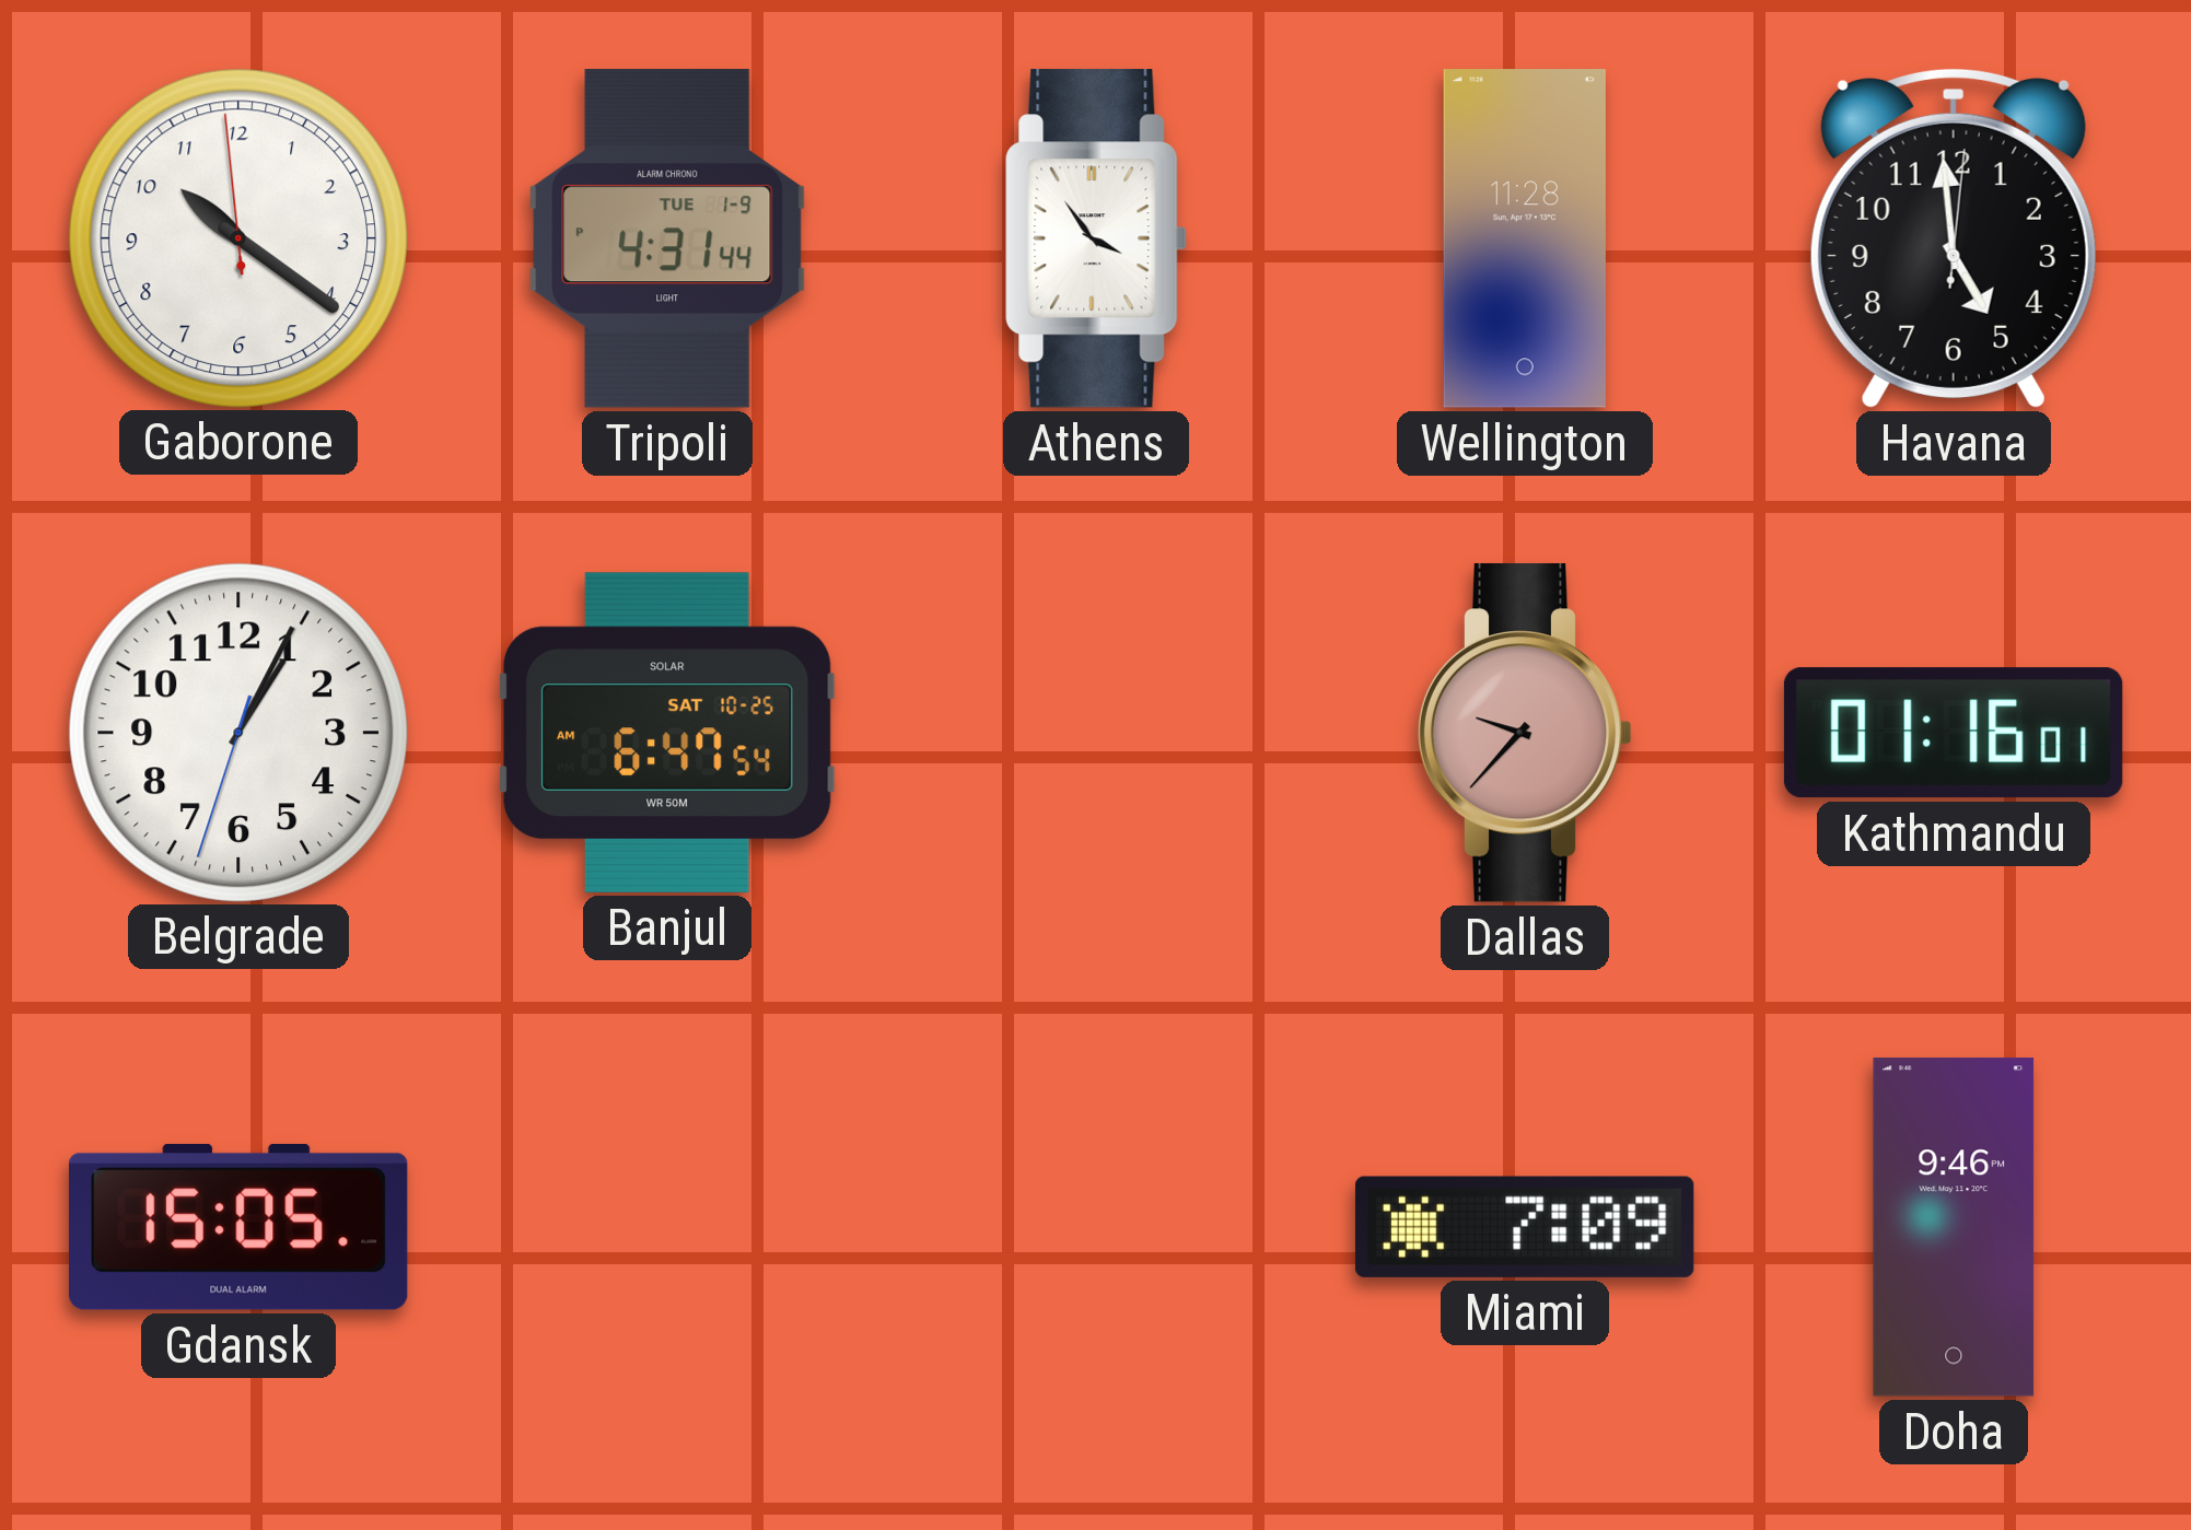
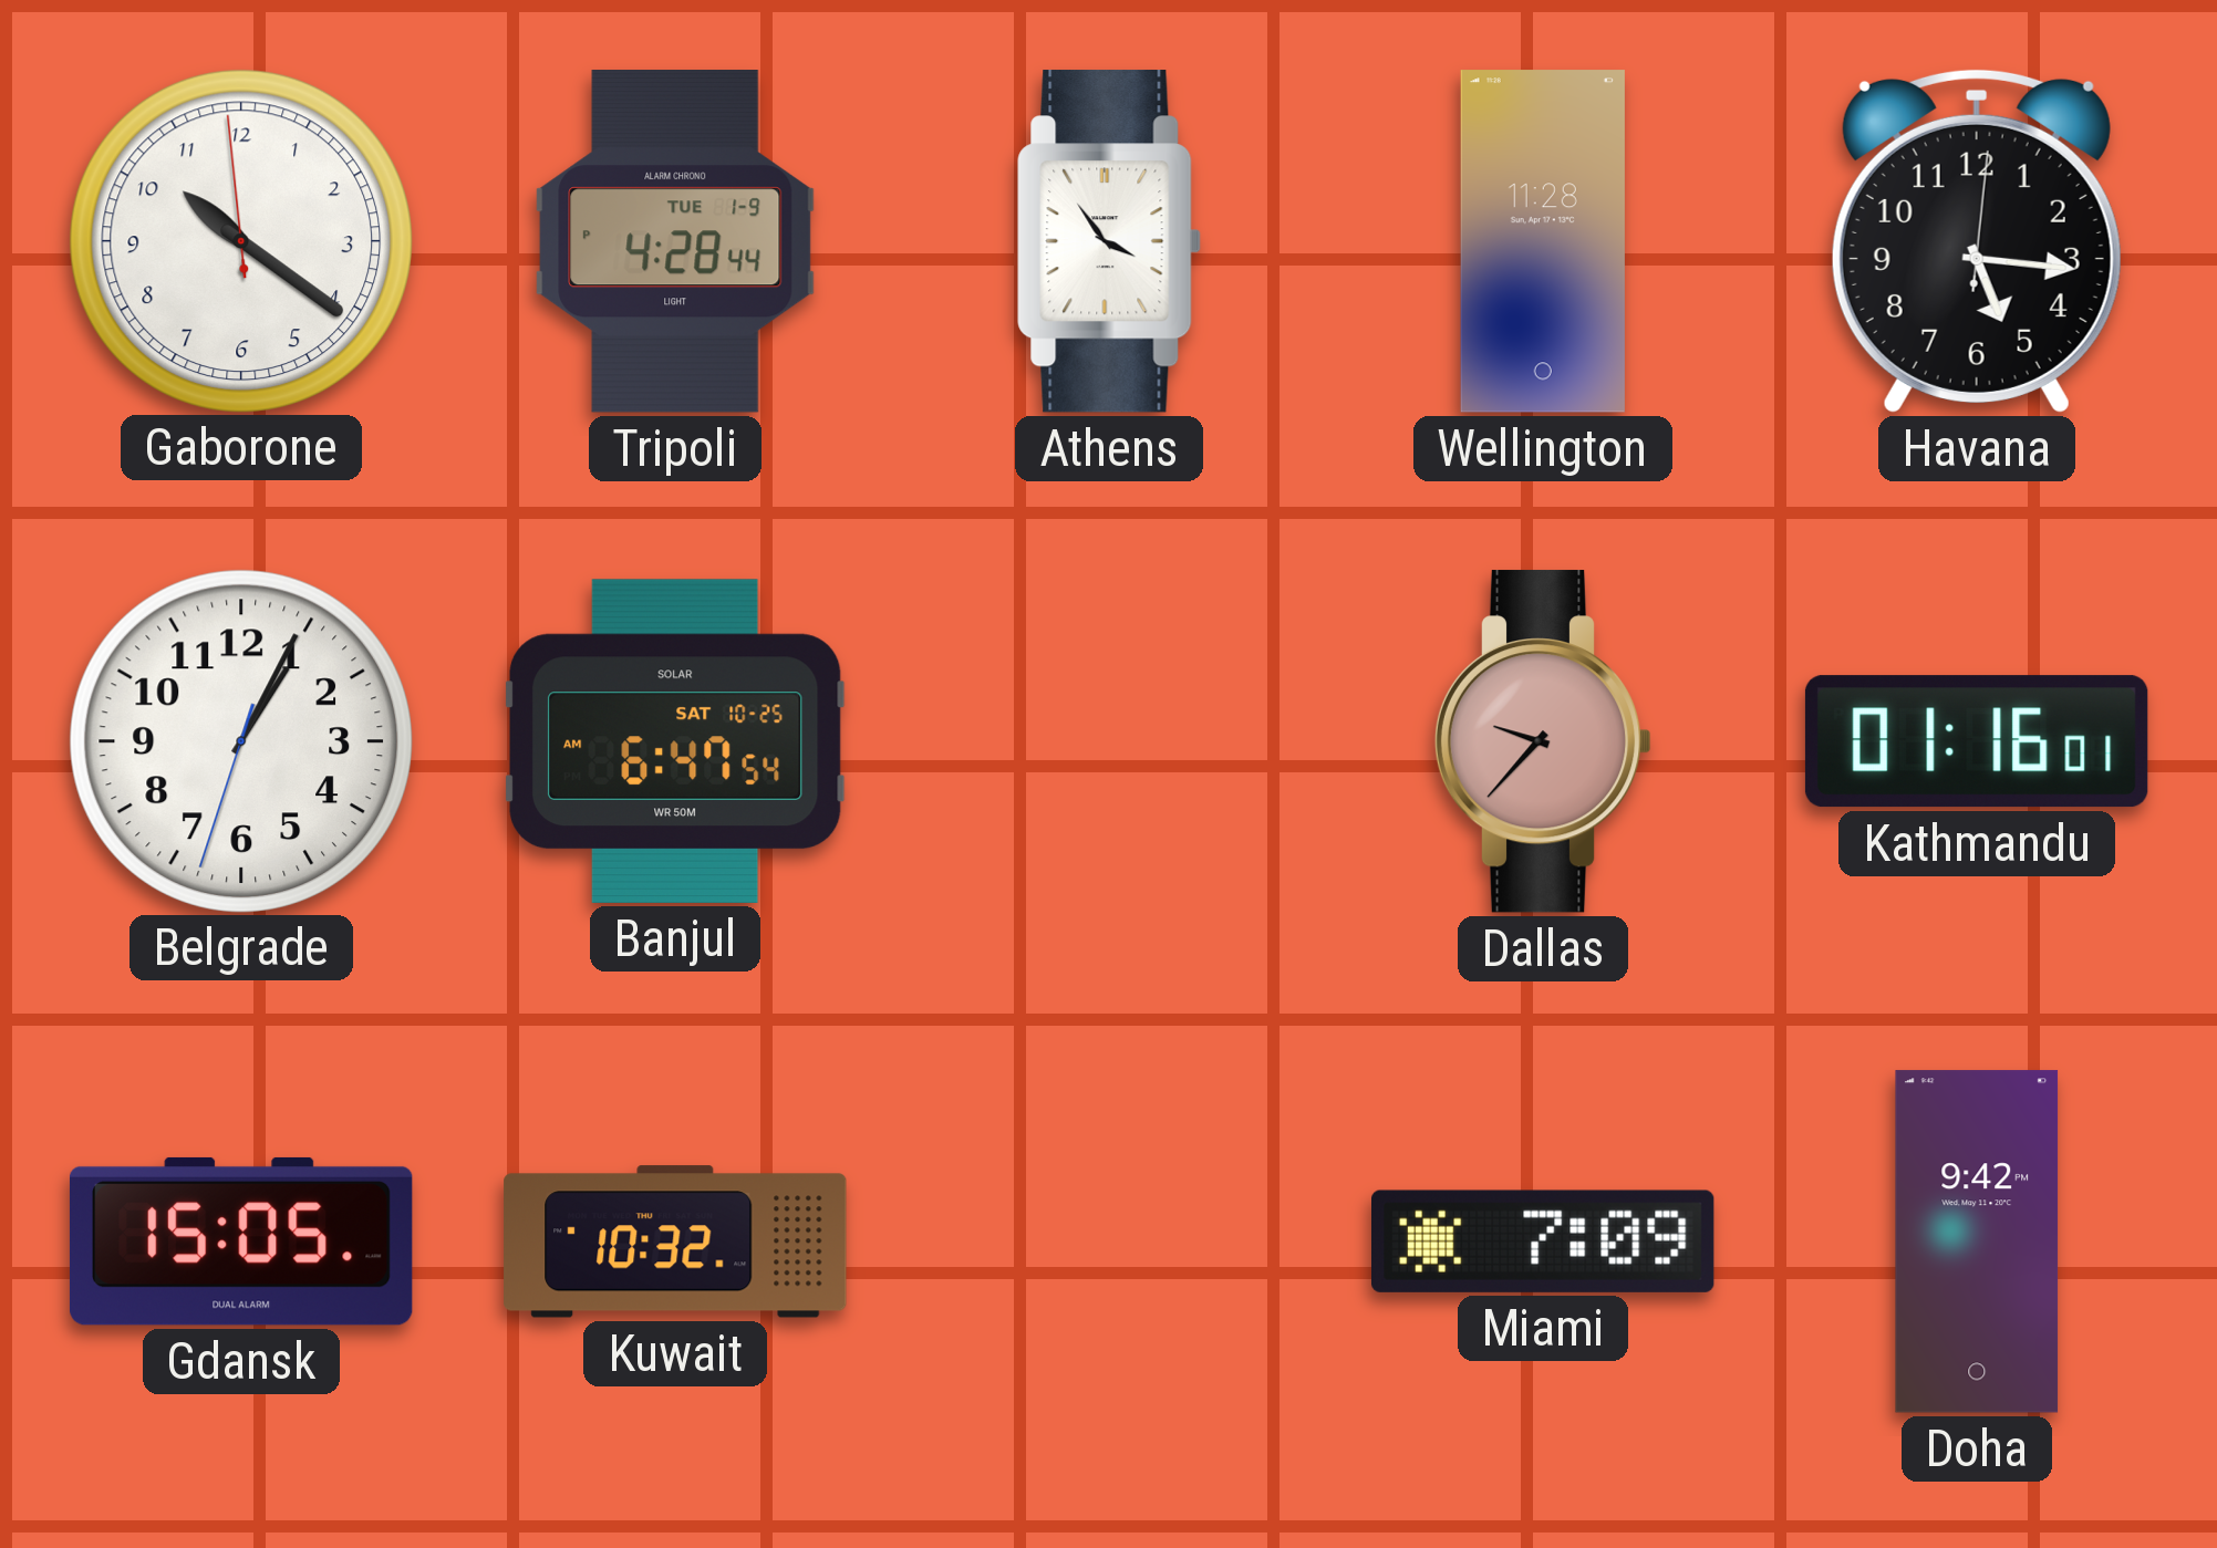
Tripoli: 4:31 -> 4:28
Havana: 4:59 -> 5:16
Kuwait: none -> 10:32
Doha: 9:46 -> 9:42
